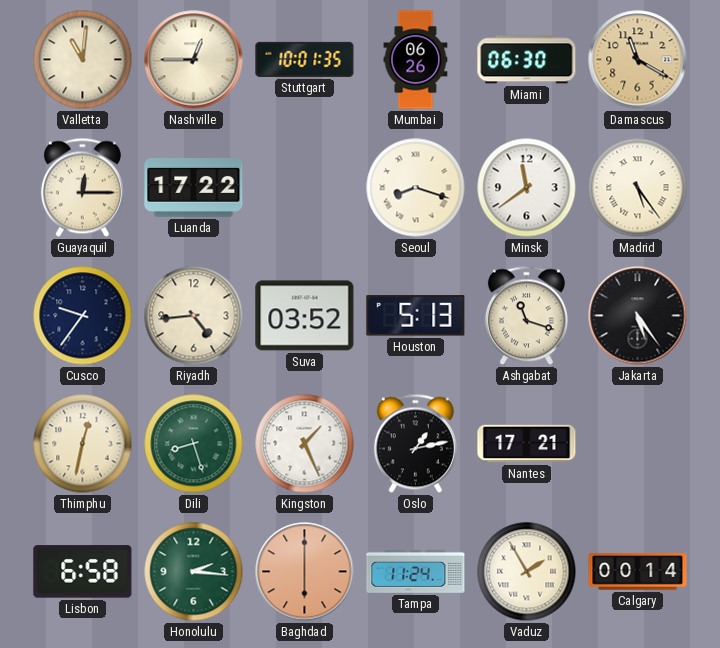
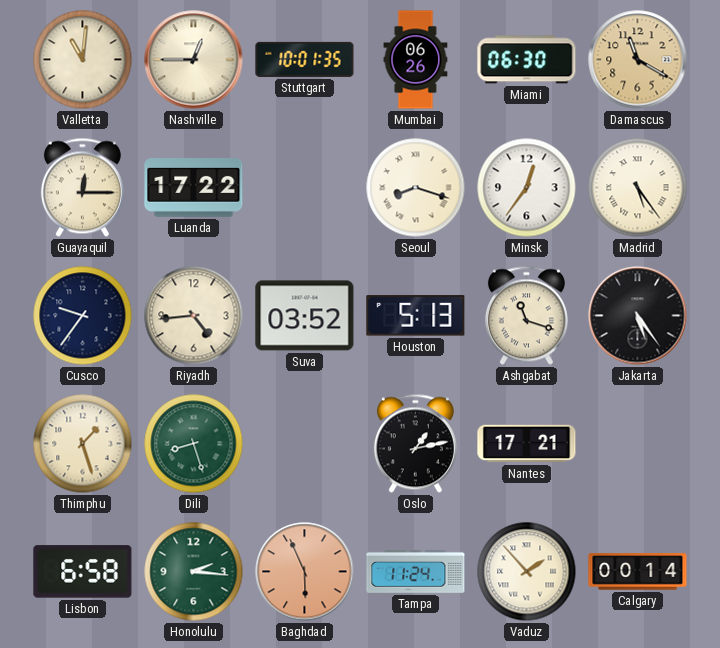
Minsk: 11:39 -> 12:36
Thimphu: 12:32 -> 1:27
Kingston: 1:26 -> none
Baghdad: 6:00 -> 5:56
Vaduz: 1:55 -> 1:53
